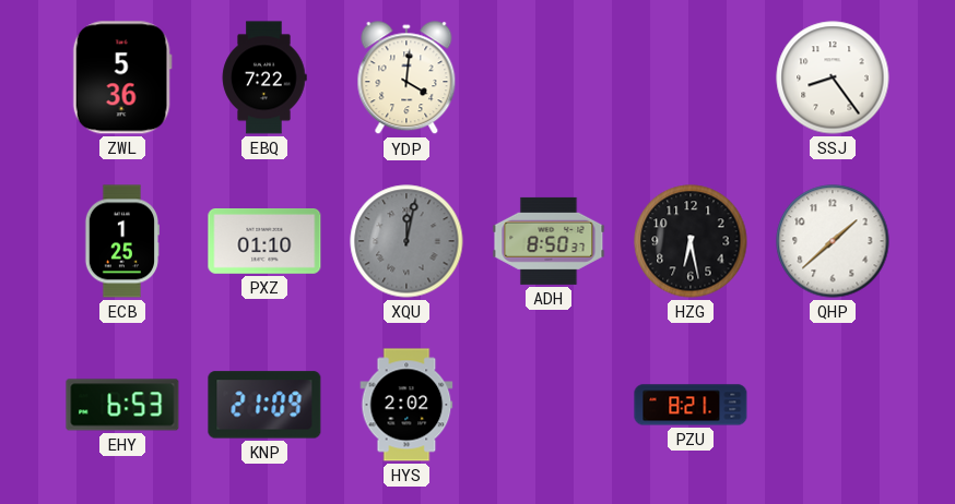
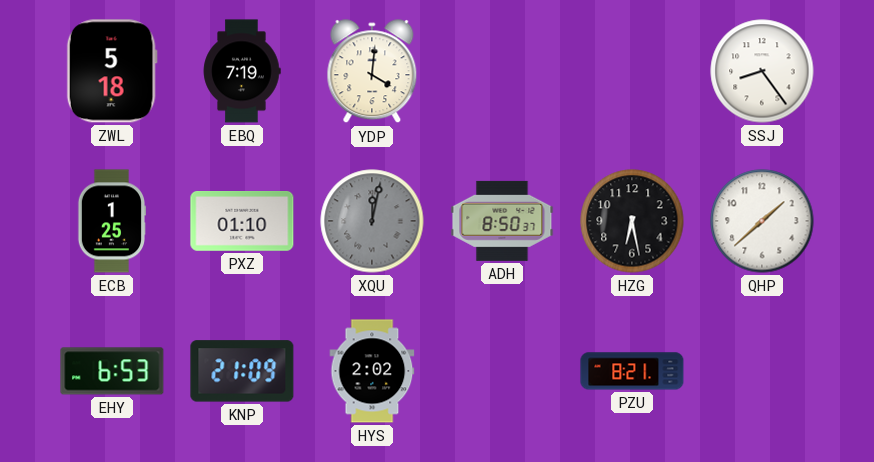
ZWL: 5:36 -> 5:18
EBQ: 7:22 -> 7:19
